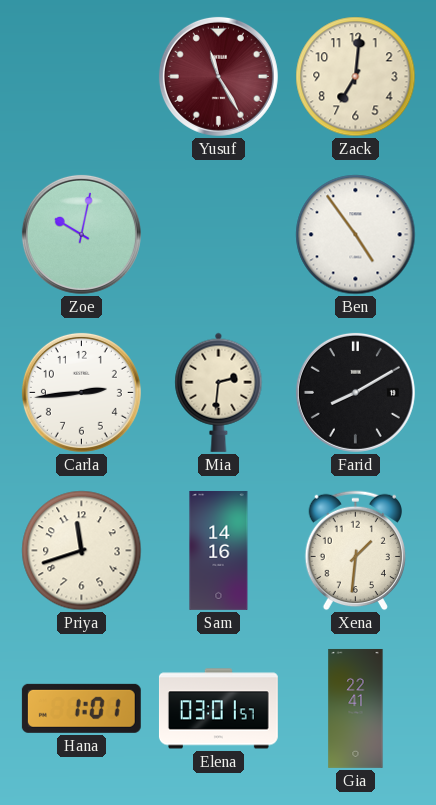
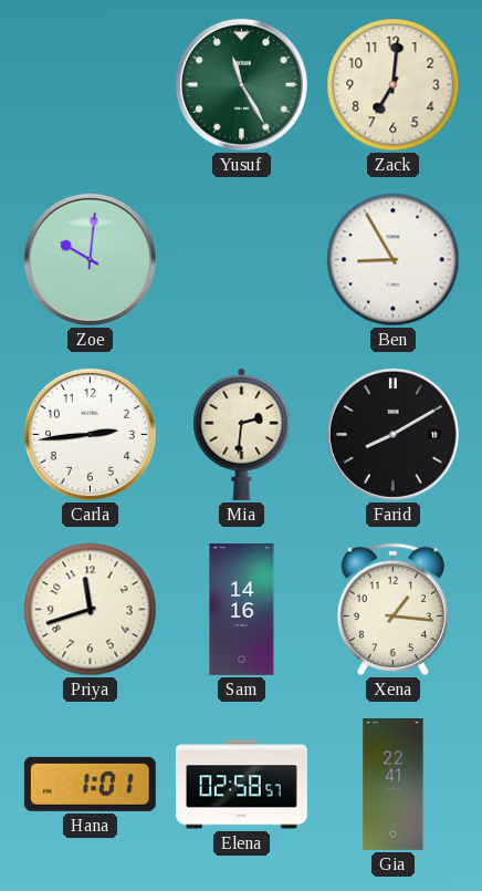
Yusuf dial: burgundy -> green
Zoe: 10:02 -> 10:01
Ben: 4:54 -> 8:55
Xena: 1:31 -> 1:16
Elena: 03:01 -> 02:58
